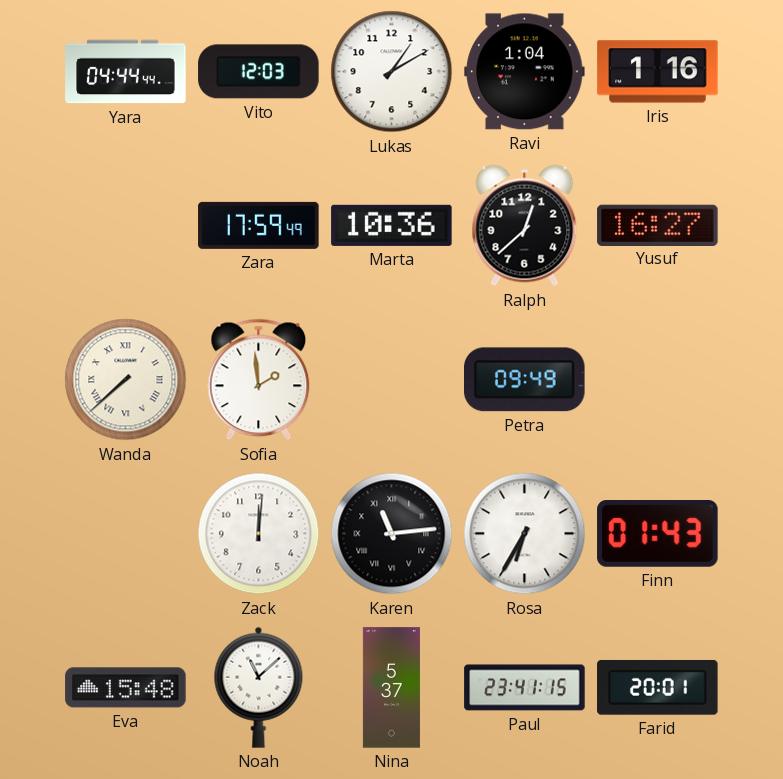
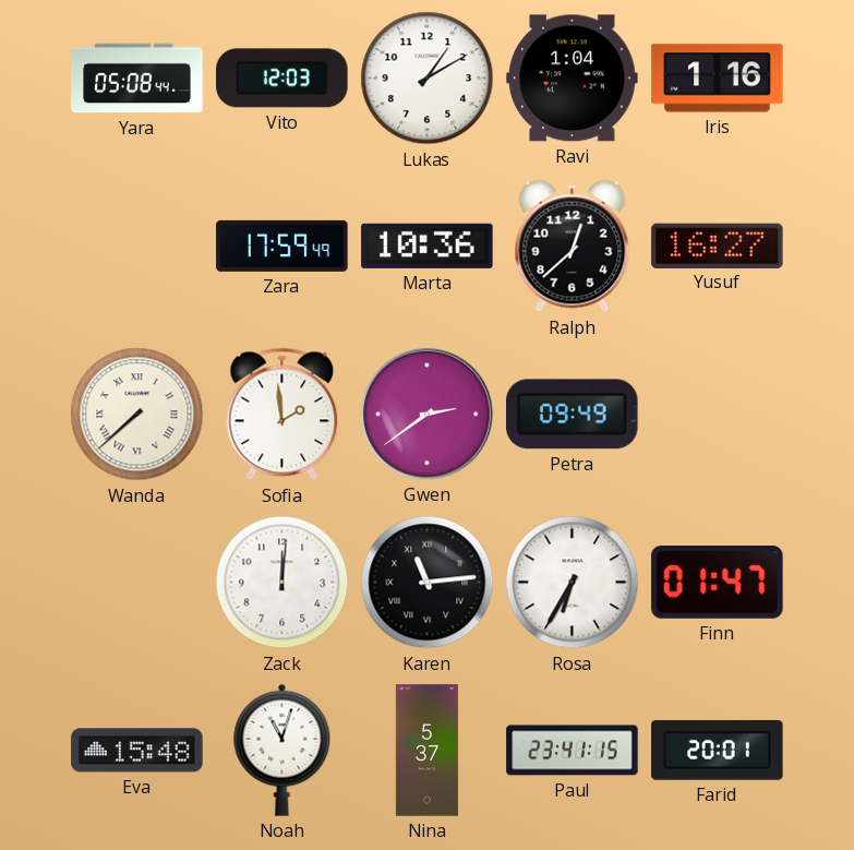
Yara: 04:44 -> 05:08
Gwen: none -> 2:39
Finn: 01:43 -> 01:47
Noah: 11:08 -> 11:03
